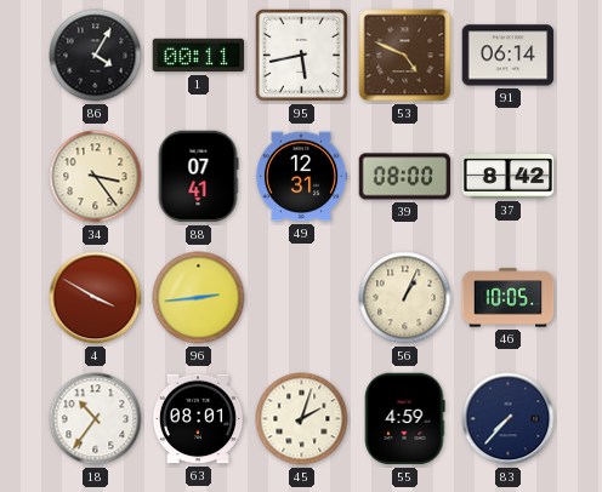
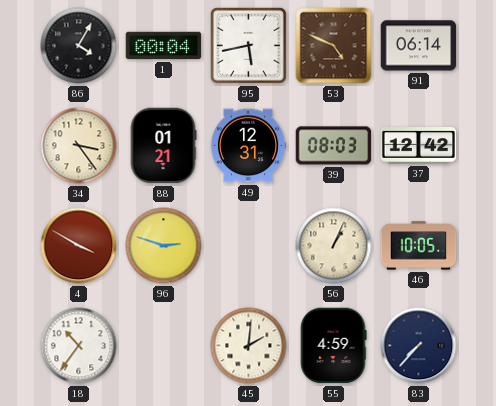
1: 00:11 -> 00:04
88: 07:41 -> 01:21
39: 08:00 -> 08:03
37: 8:42 -> 12:42
96: 2:44 -> 2:48
63: 08:01 -> none
45: 2:03 -> 2:01
